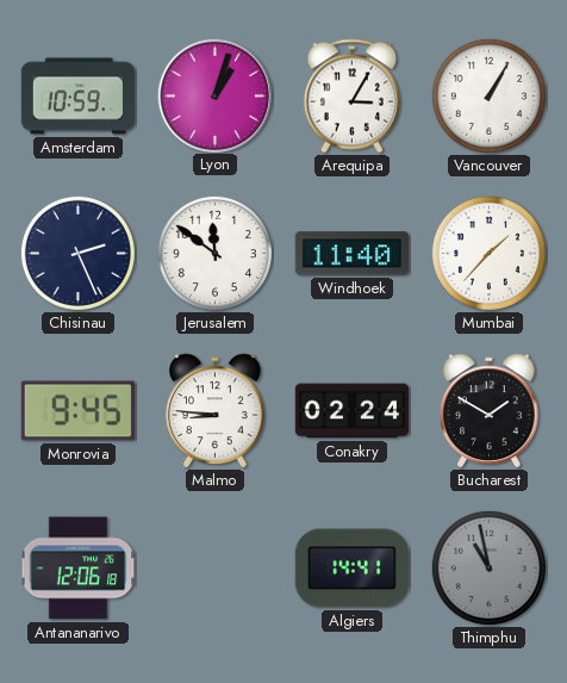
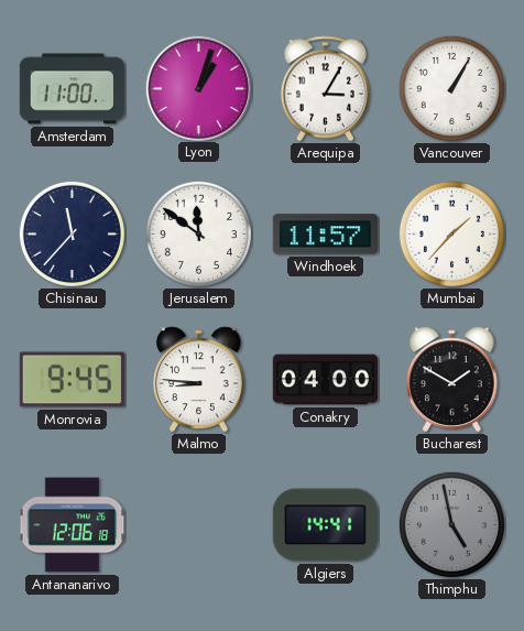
Amsterdam: 10:59 -> 11:00
Chisinau: 2:26 -> 11:37
Windhoek: 11:40 -> 11:57
Conakry: 02:24 -> 04:00
Thimphu: 10:58 -> 4:58
